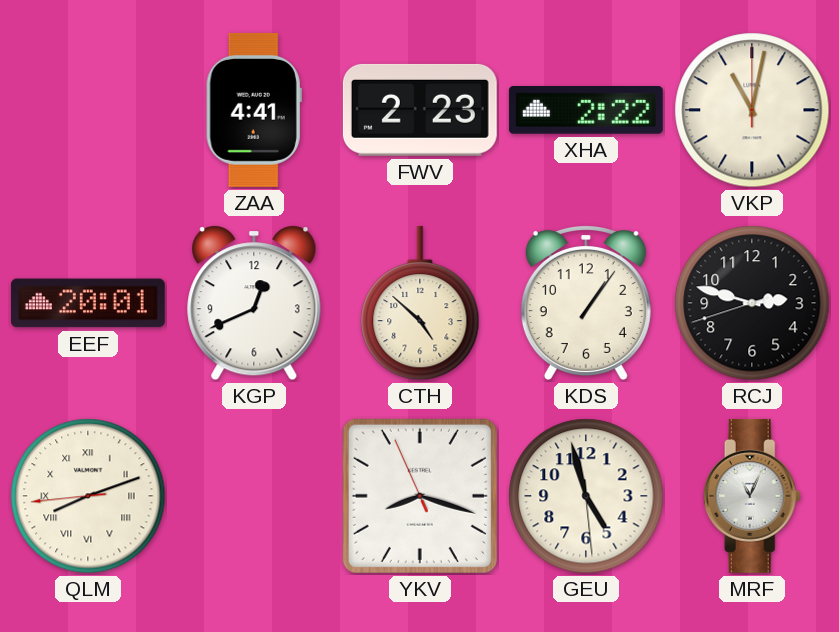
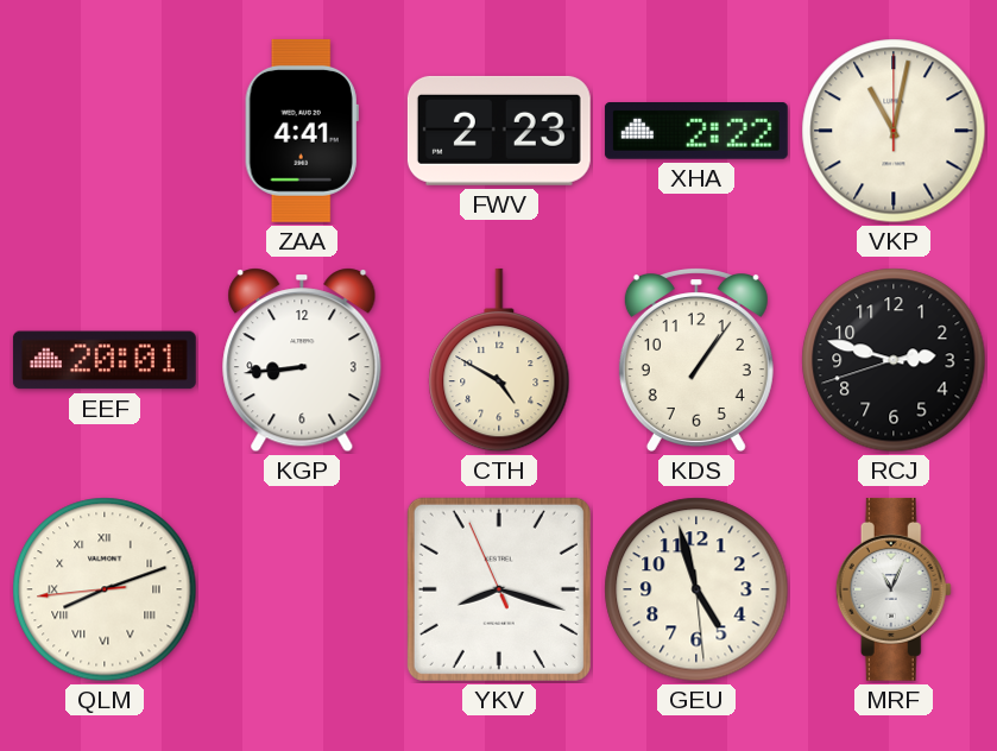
KGP: 12:41 -> 8:44
CTH: 4:52 -> 4:50
